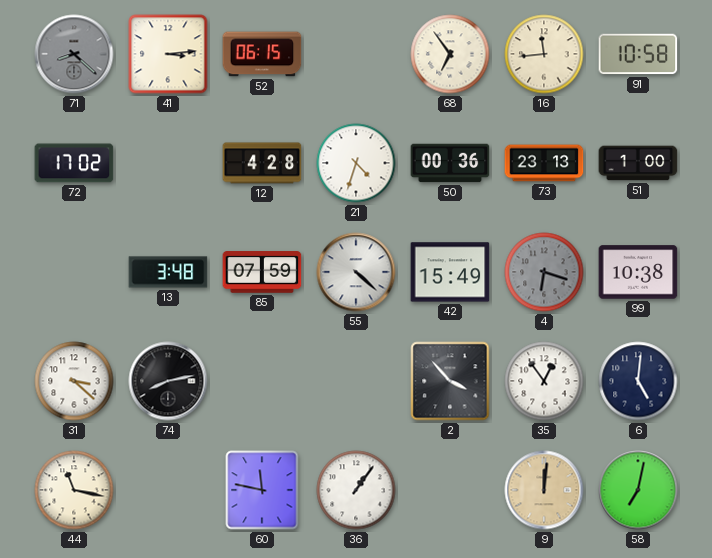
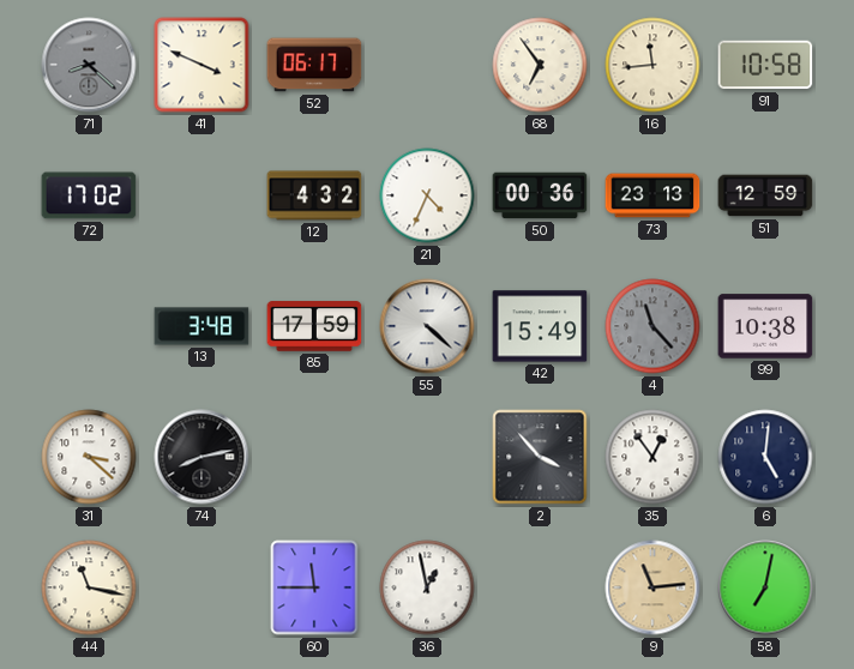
41: 3:14 -> 3:49
52: 06:15 -> 06:17
12: 4:28 -> 4:32
21: 4:33 -> 4:34
51: 1:00 -> 12:59
85: 07:59 -> 17:59
4: 6:18 -> 11:23
60: 11:47 -> 11:45
36: 1:06 -> 12:58
9: 12:01 -> 11:14
